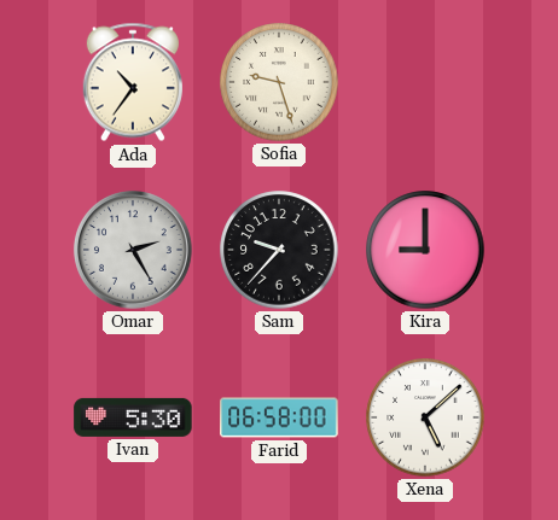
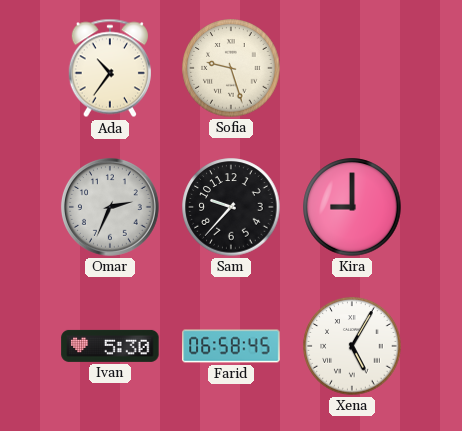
Omar: 2:25 -> 2:34
Farid: 06:58:00 -> 06:58:45
Xena: 5:08 -> 5:05
